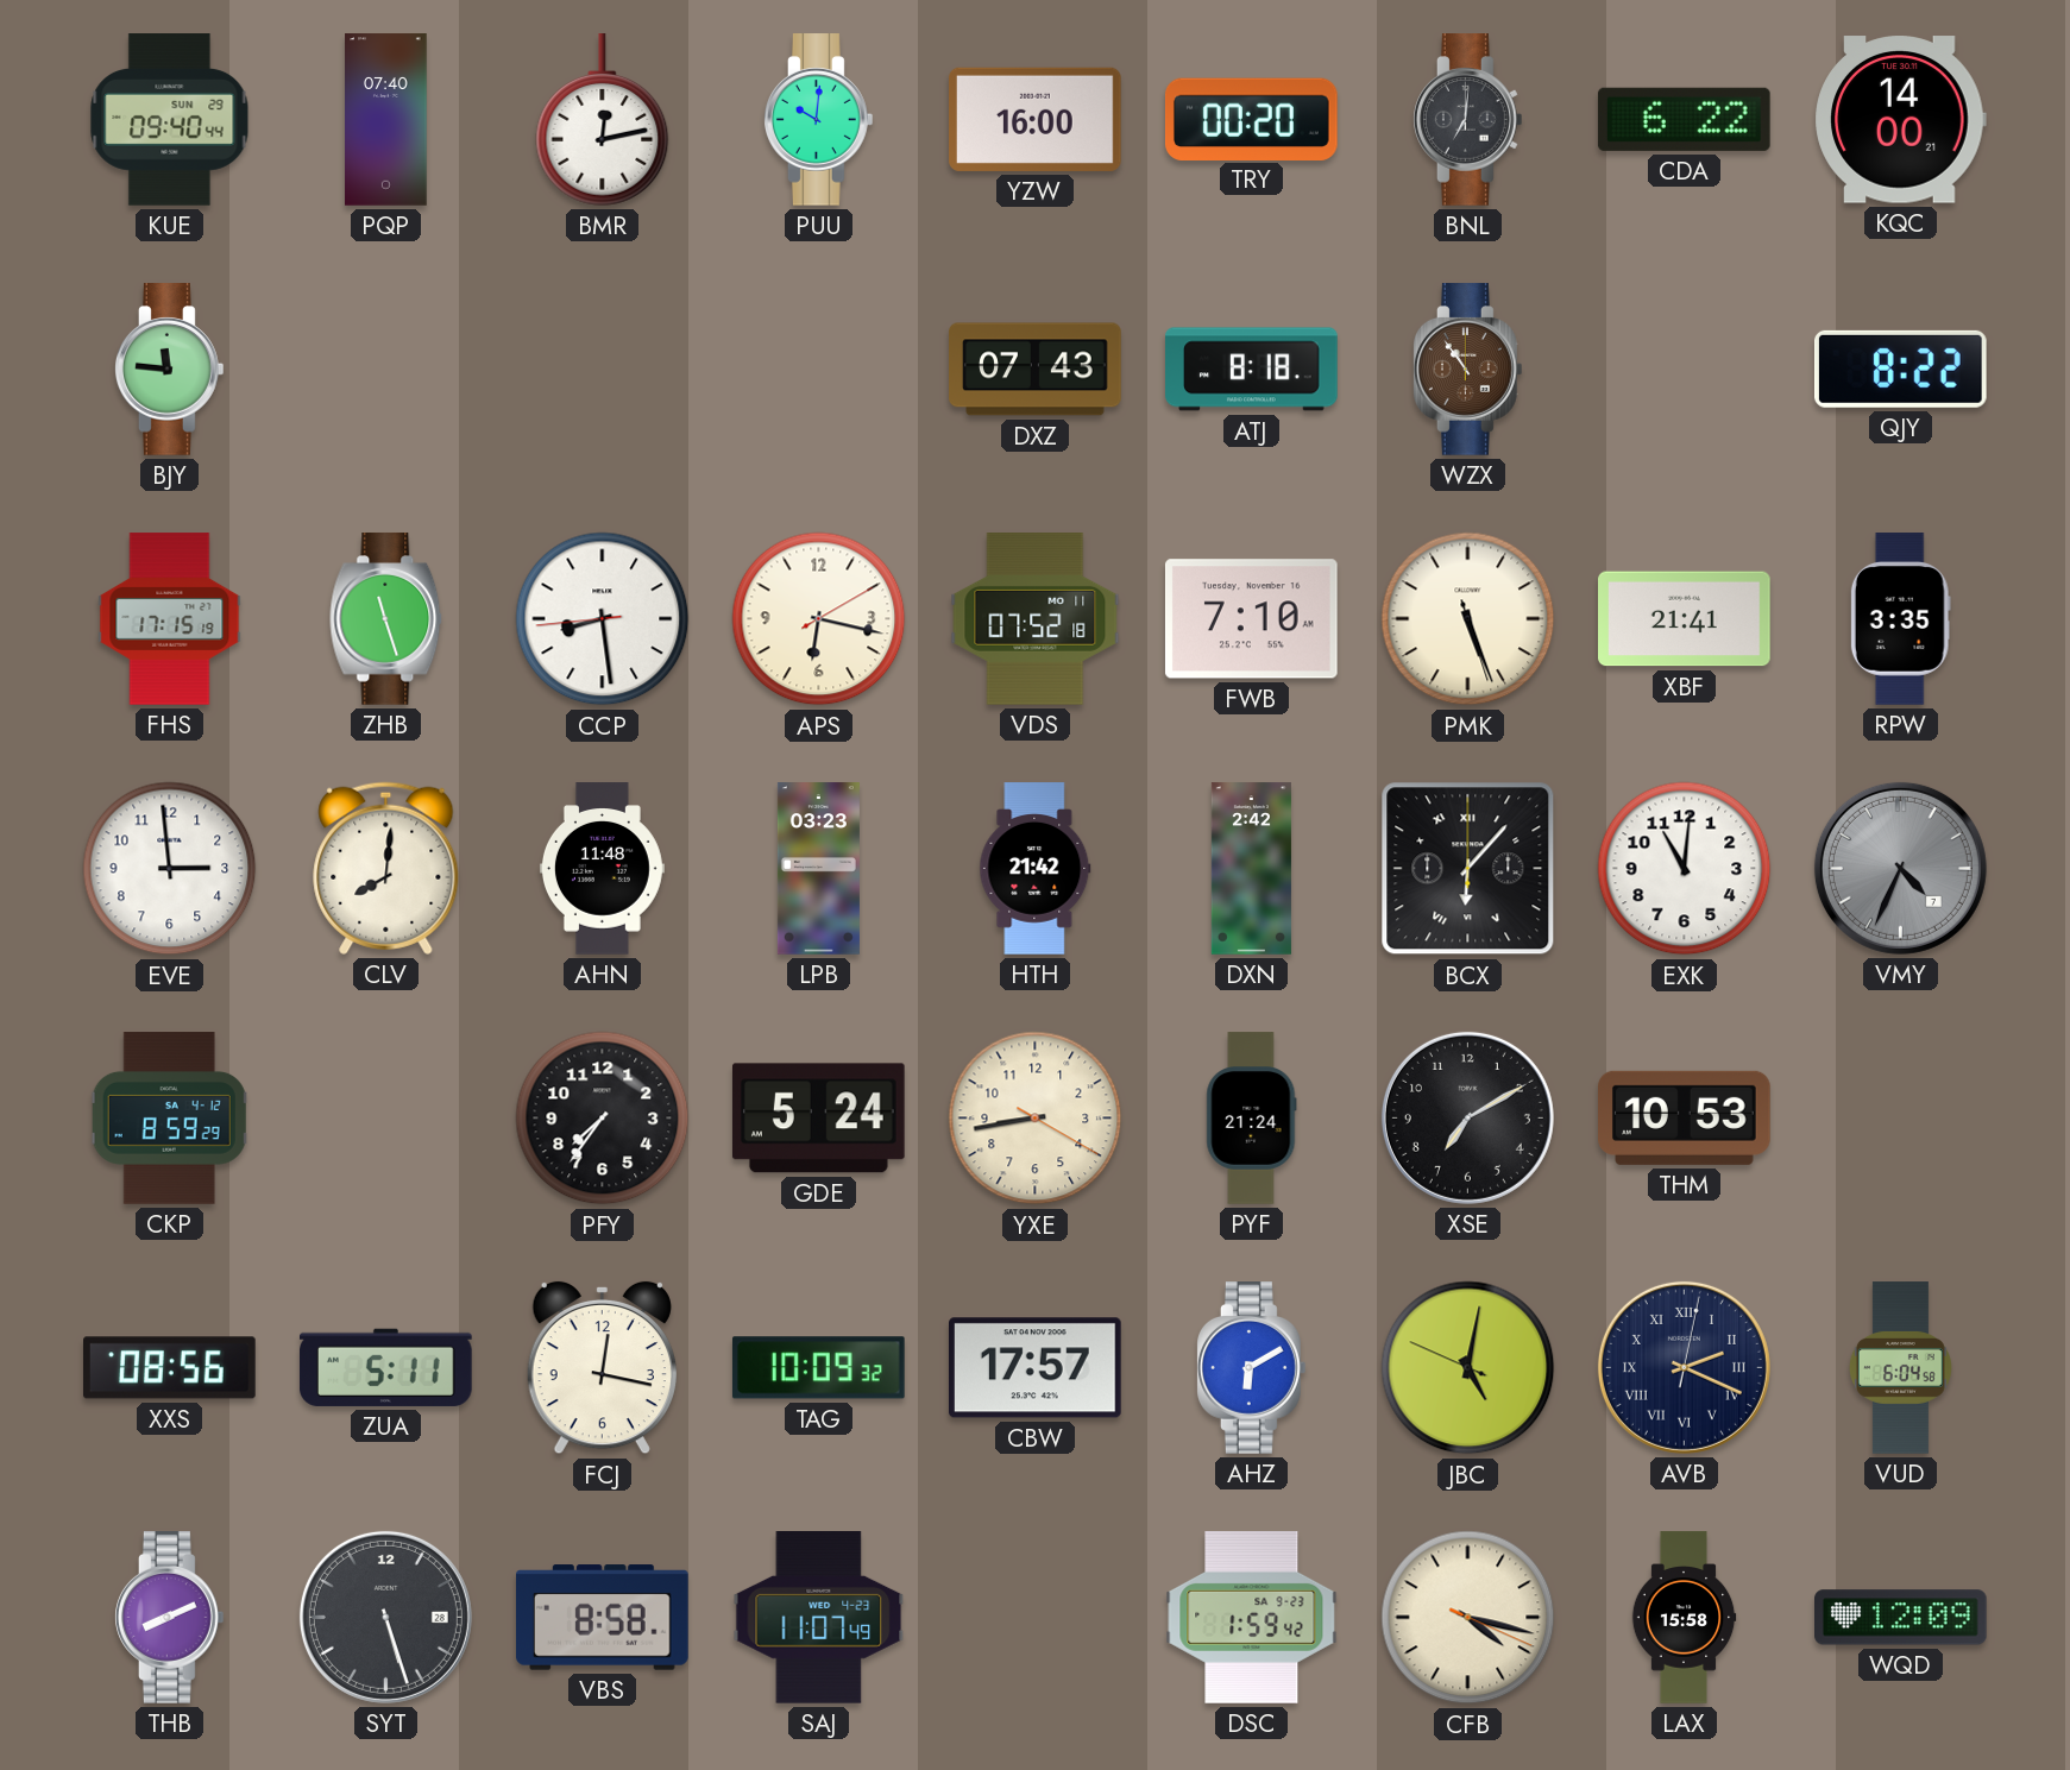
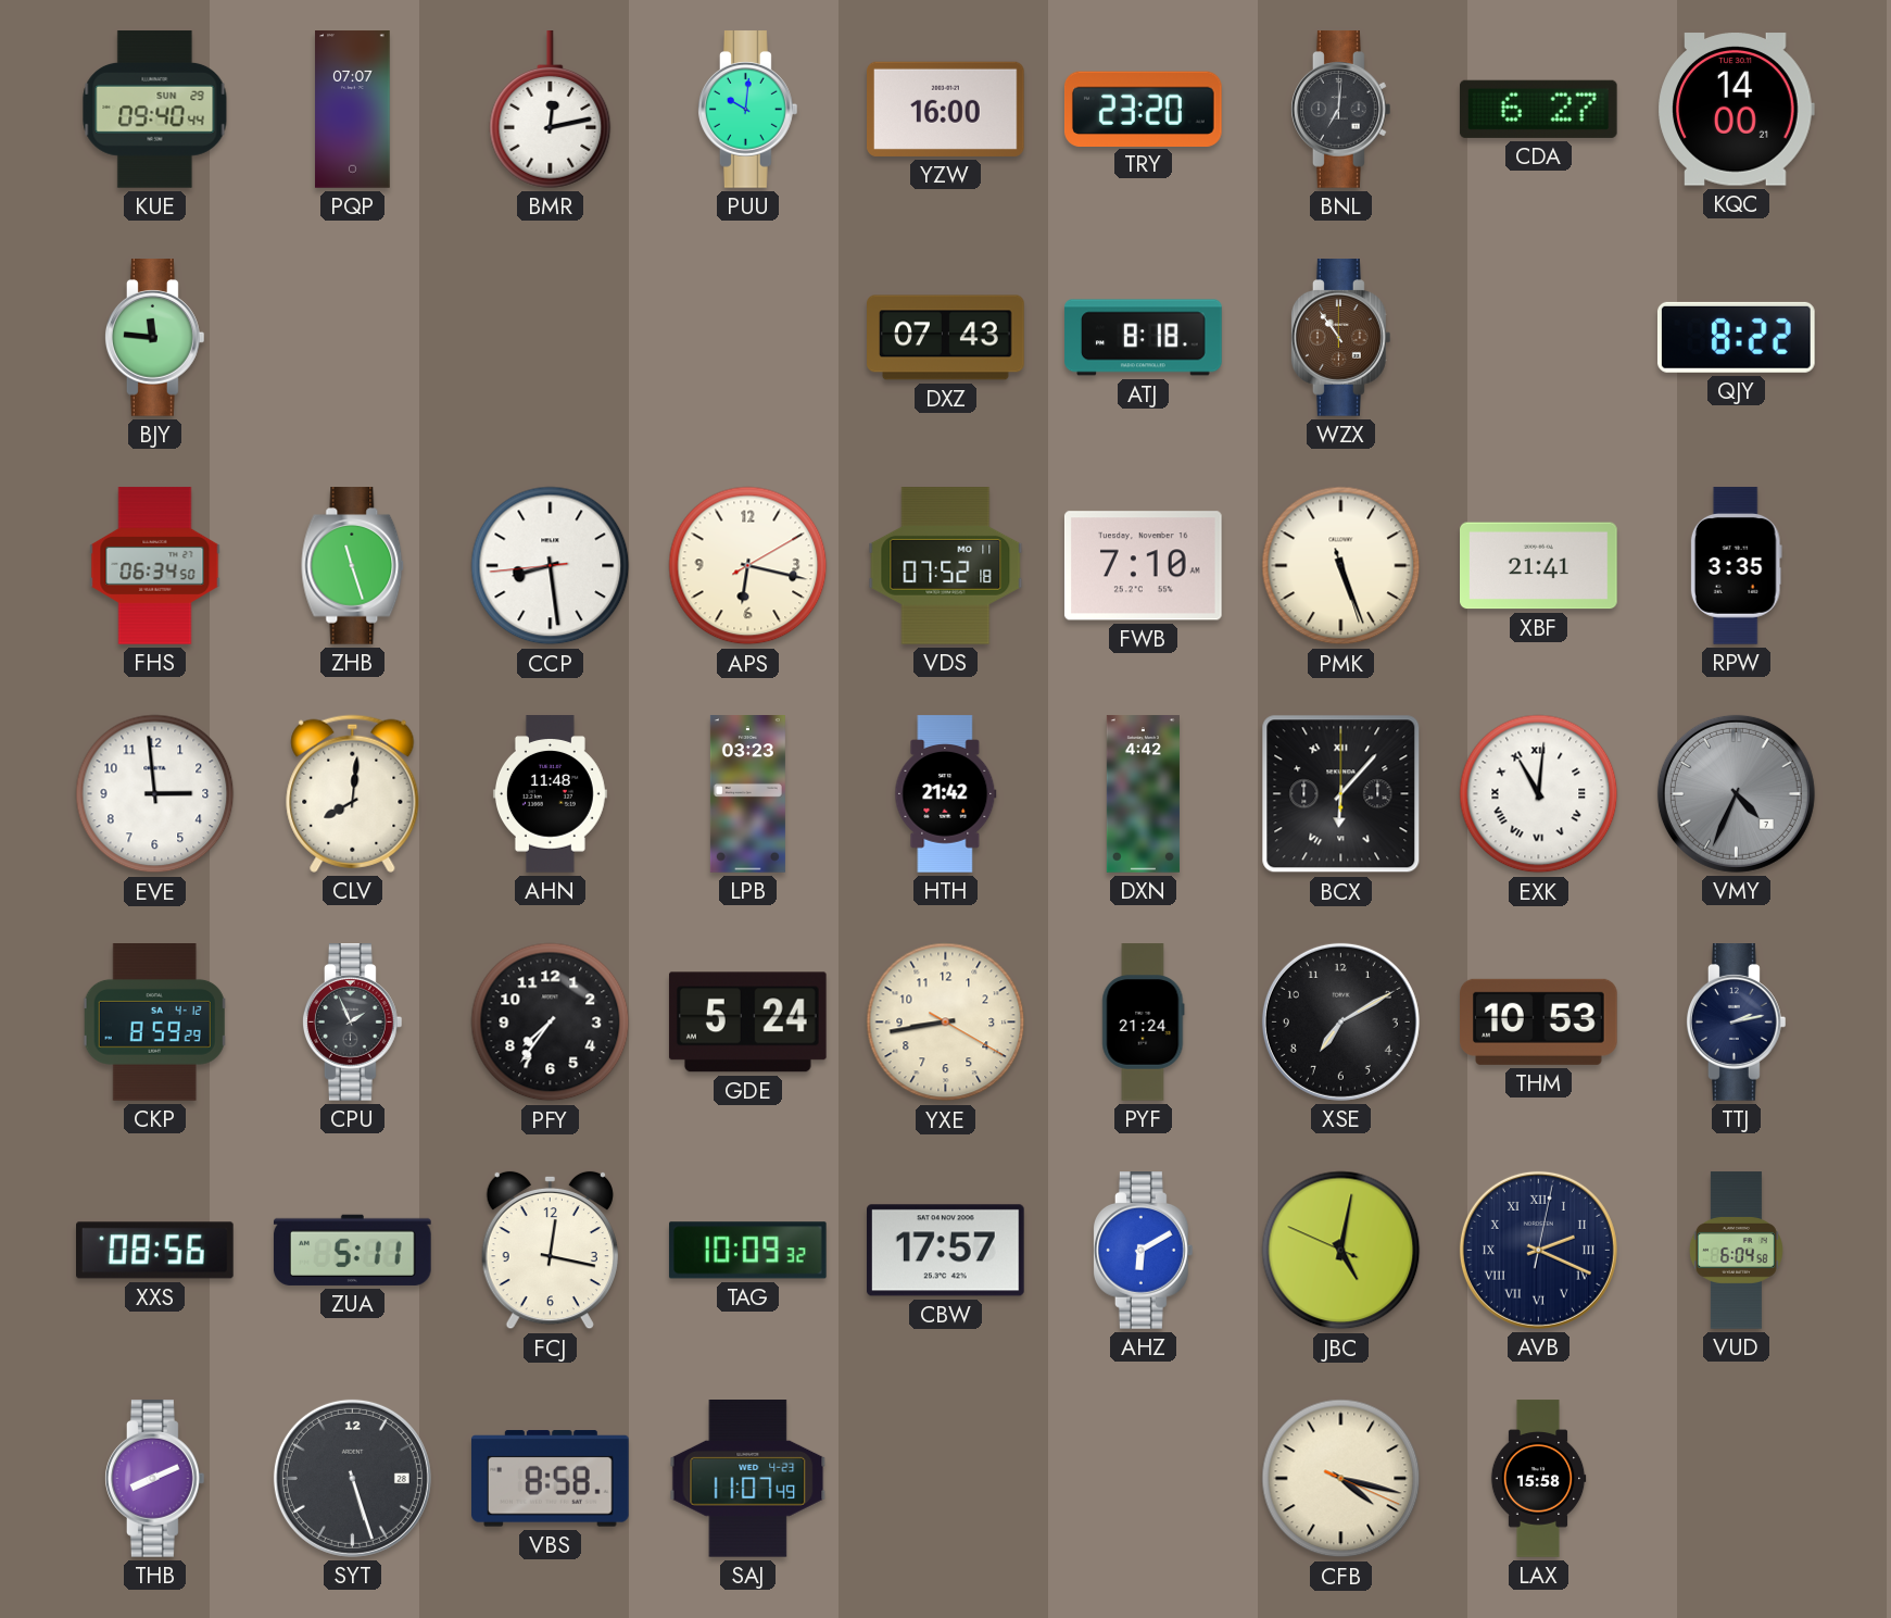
PQP: 07:40 -> 07:07
TRY: 00:20 -> 23:20
CDA: 6:22 -> 6:27
FHS: 17:15 -> 06:34
DXN: 2:42 -> 4:42
EXK numerals: Arabic -> Roman
CPU: none -> 1:56
TTJ: none -> 2:13
DSC: 1:59 -> none
WQD: 12:09 -> none
